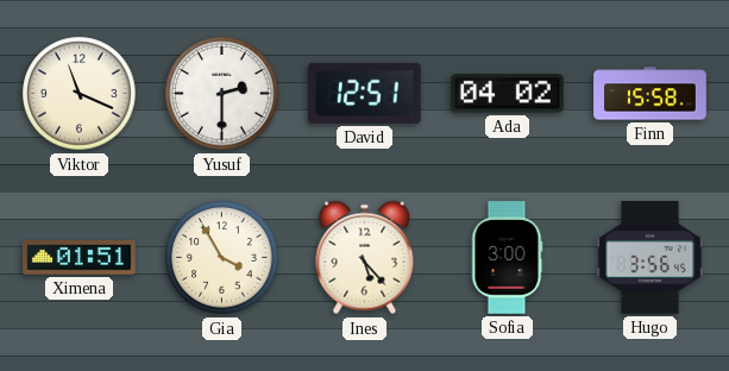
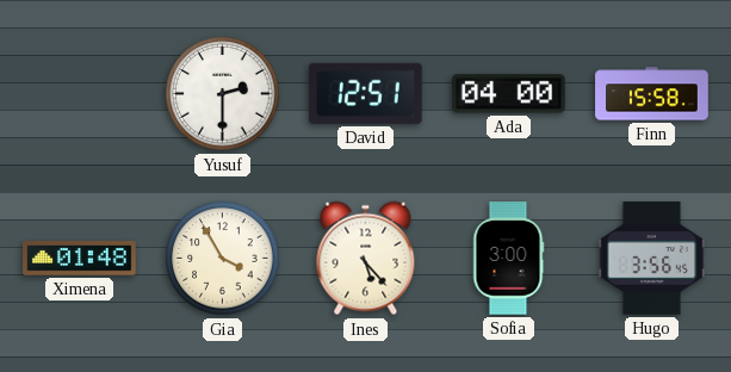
Viktor: 11:19 -> none
Ada: 04:02 -> 04:00
Ximena: 01:51 -> 01:48
